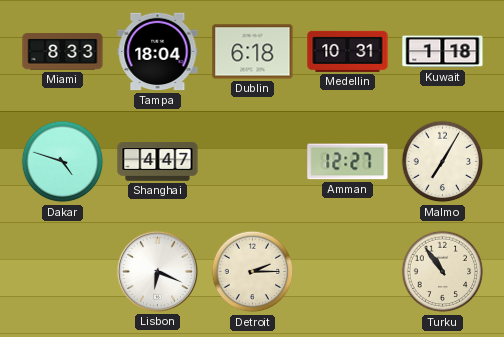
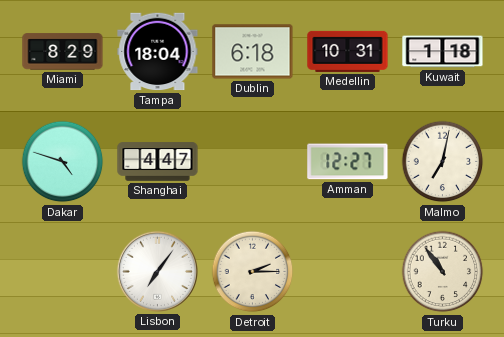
Miami: 8:33 -> 8:29
Malmo: 7:05 -> 7:02
Lisbon: 6:19 -> 7:06
